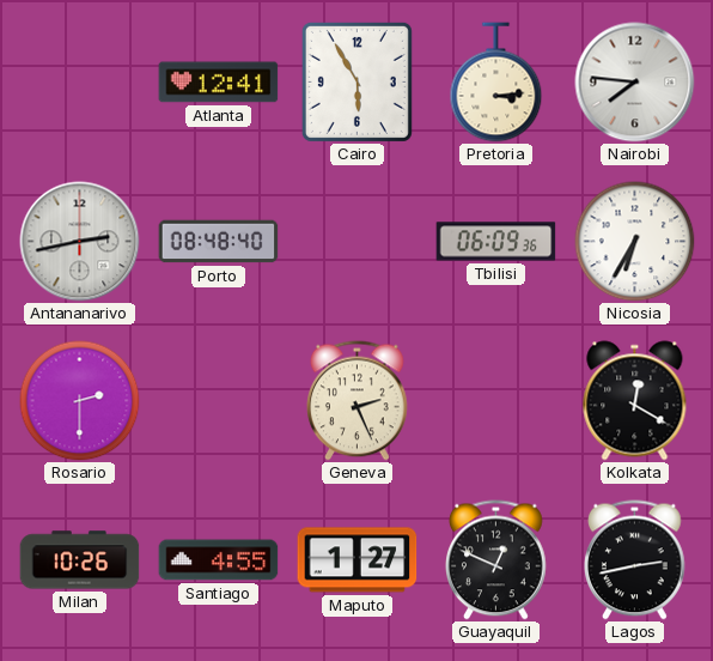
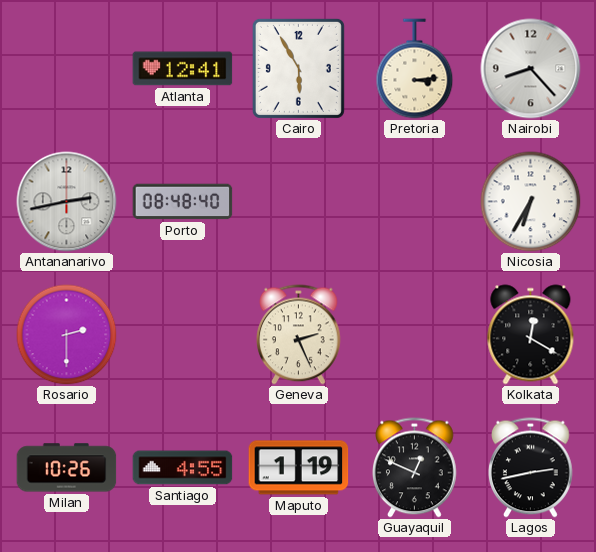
Nairobi: 7:46 -> 8:23
Tbilisi: 06:09 -> none
Maputo: 1:27 -> 1:19
